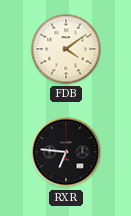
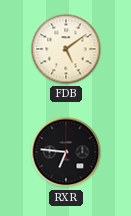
FDB: 4:09 -> 5:09
